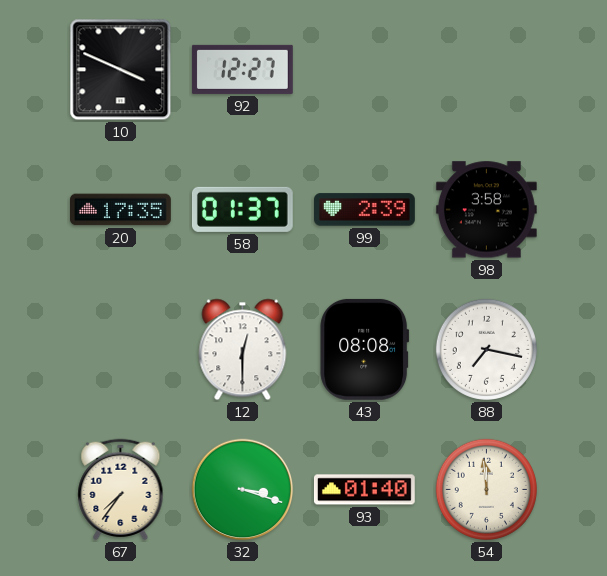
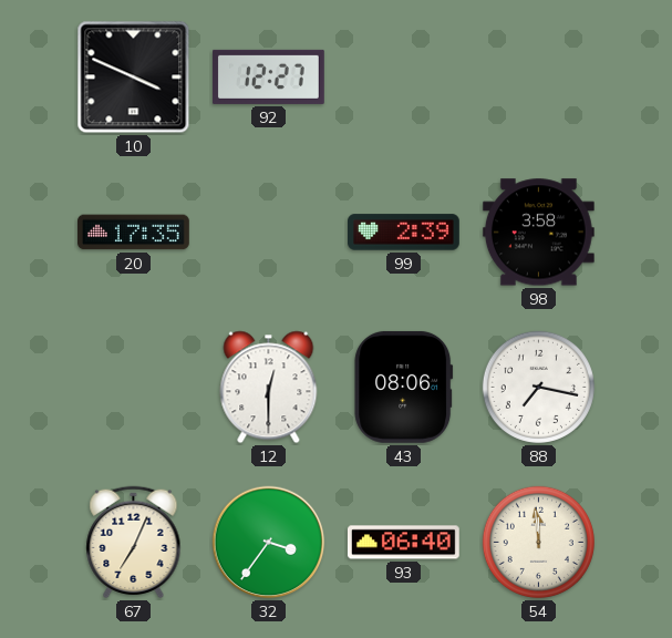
58: 01:37 -> none
43: 08:08 -> 08:06
67: 7:36 -> 7:04
32: 3:18 -> 3:36
93: 01:40 -> 06:40
